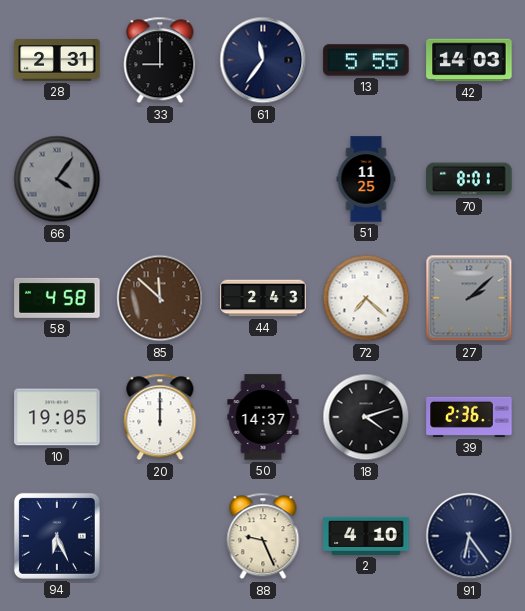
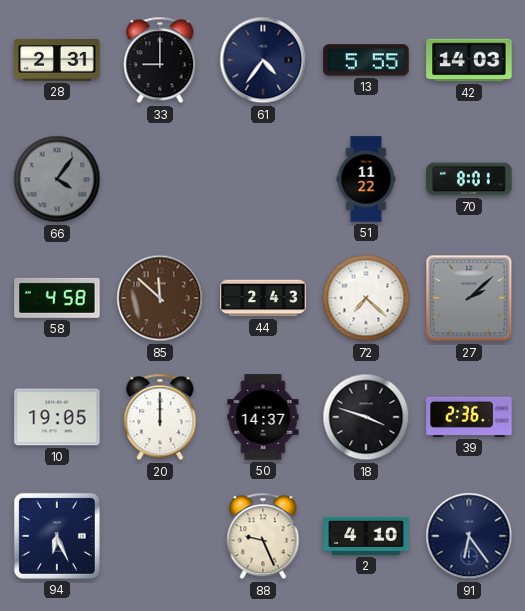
61: 11:36 -> 4:36
51: 11:25 -> 11:22
18: 4:12 -> 3:48
